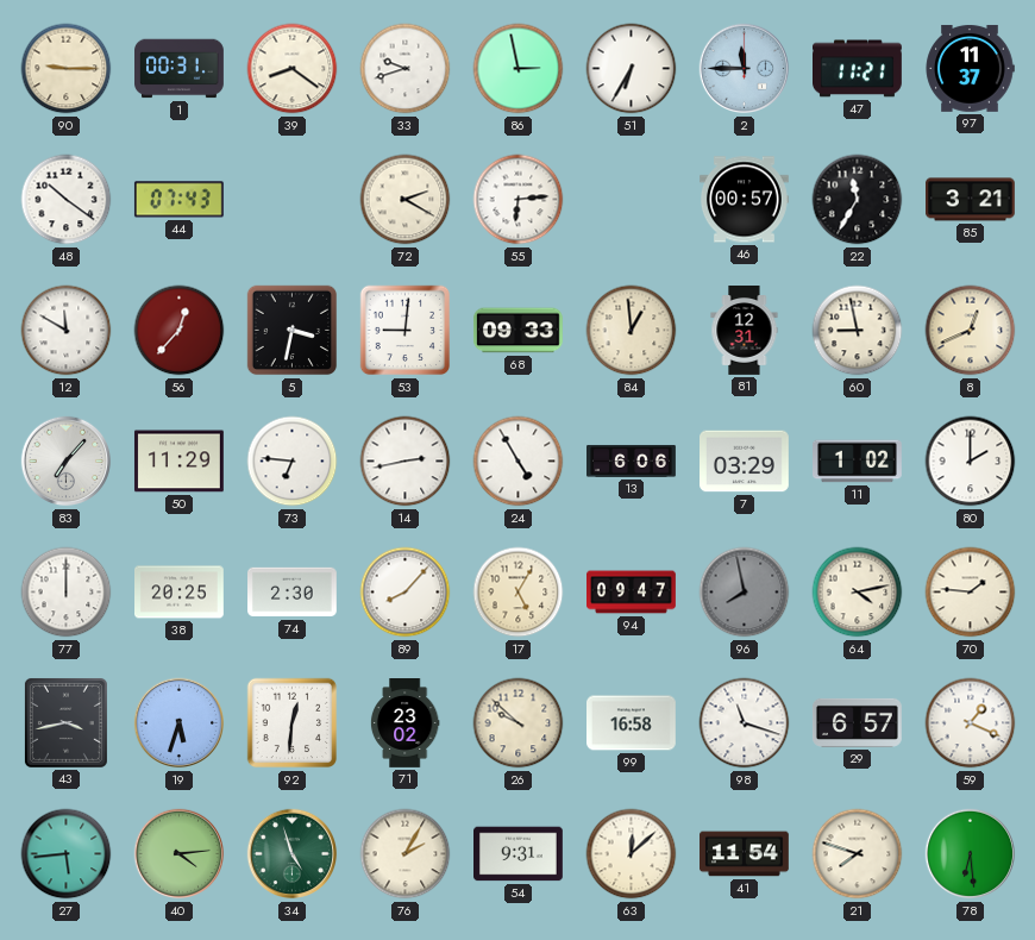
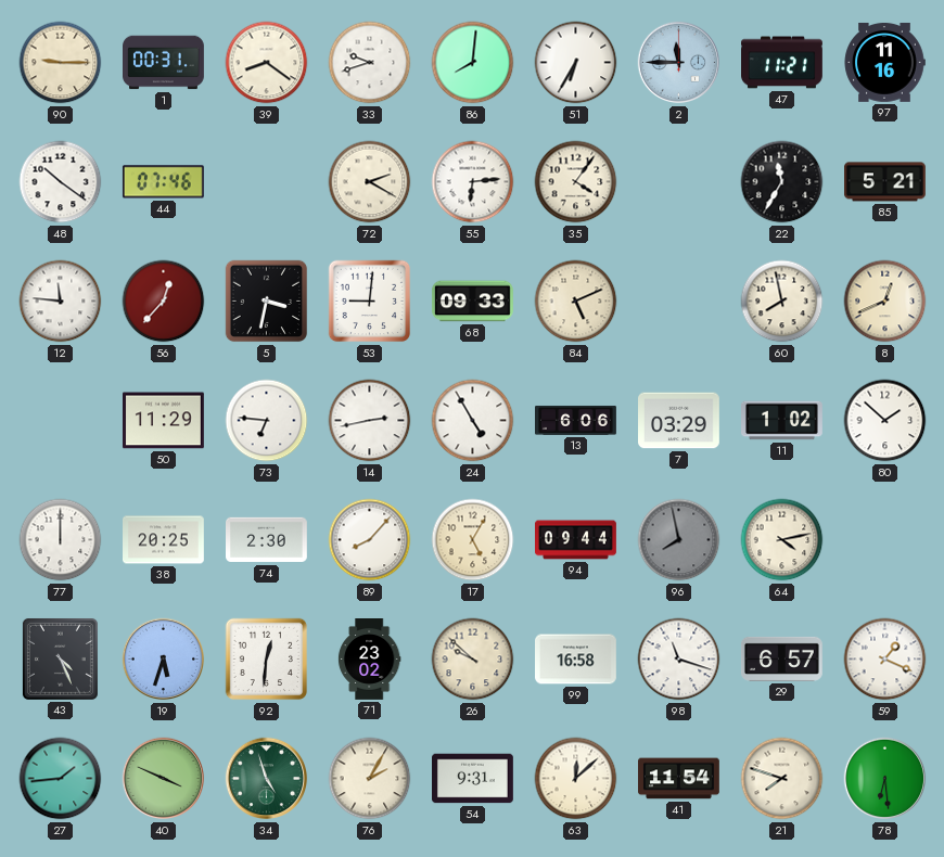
86: 2:58 -> 8:01
97: 11:37 -> 11:16
44: 07:43 -> 07:46
35: none -> 4:06
46: 00:57 -> none
85: 3:21 -> 5:21
12: 11:50 -> 11:46
84: 12:59 -> 5:11
81: 12:31 -> none
60: 8:58 -> 7:58
83: 7:07 -> none
80: 2:00 -> 1:52
94: 09:47 -> 09:44
70: 1:46 -> none
43: 3:43 -> 4:26
27: 5:44 -> 1:44
40: 4:14 -> 3:49
